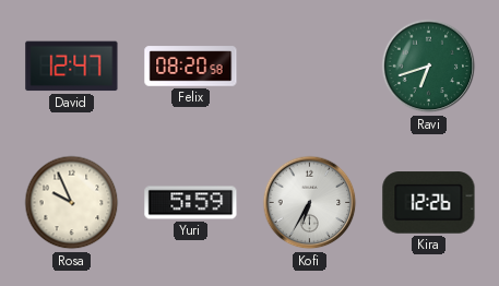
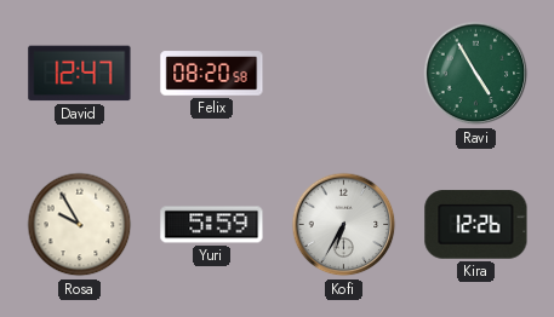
Ravi: 6:42 -> 4:55
Rosa: 9:56 -> 9:55
